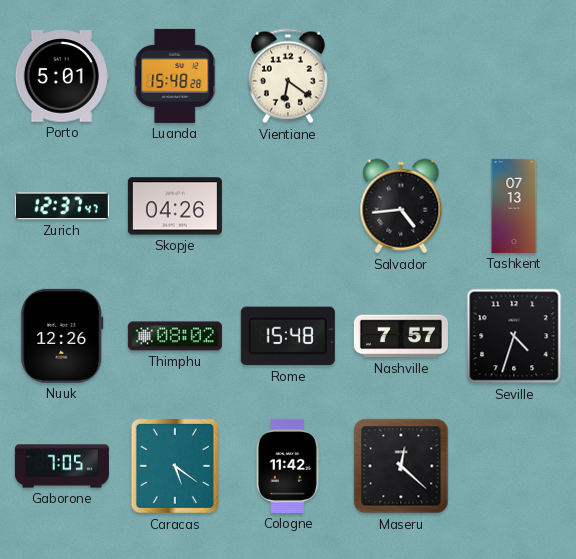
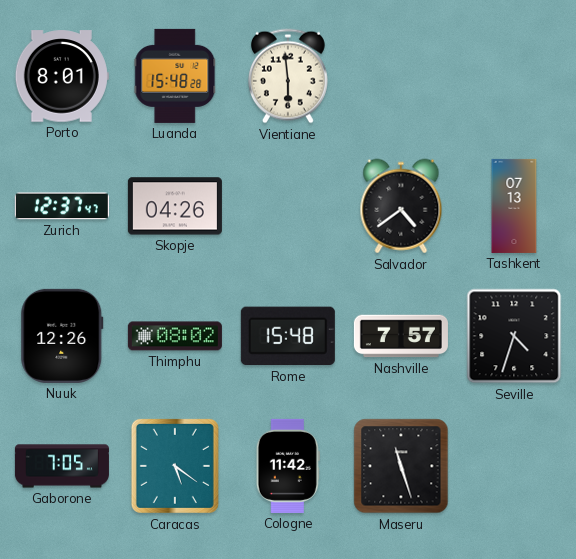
Porto: 5:01 -> 8:01
Vientiane: 6:21 -> 5:59
Salvador: 4:44 -> 4:39
Maseru: 12:22 -> 11:27
